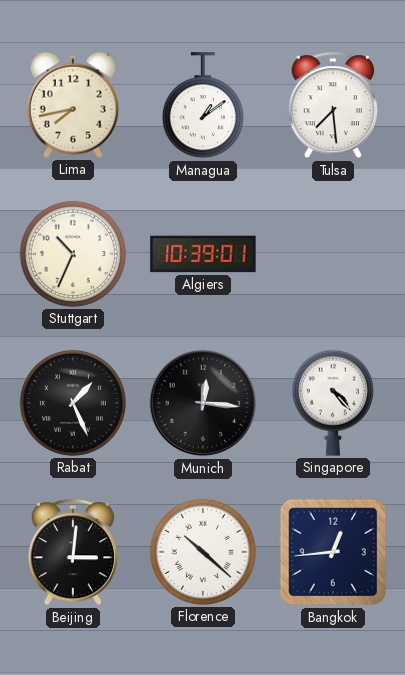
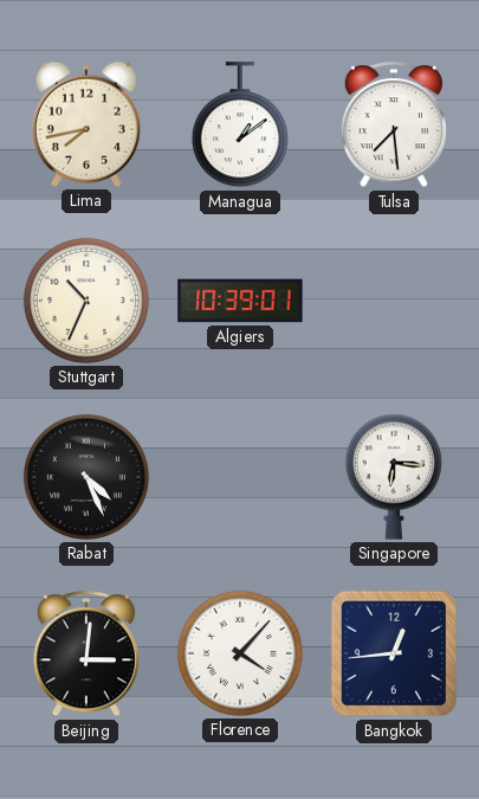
Rabat: 1:26 -> 4:26
Munich: 12:16 -> none
Singapore: 4:23 -> 6:16
Florence: 10:22 -> 4:07
